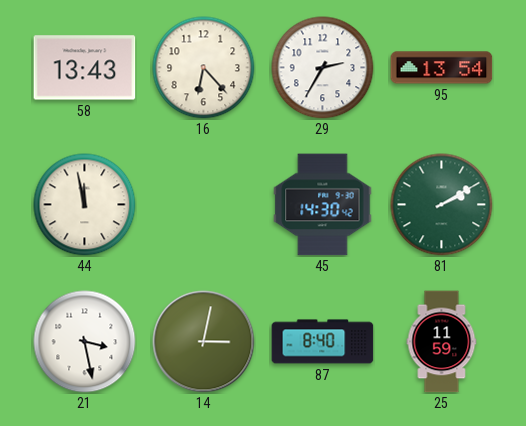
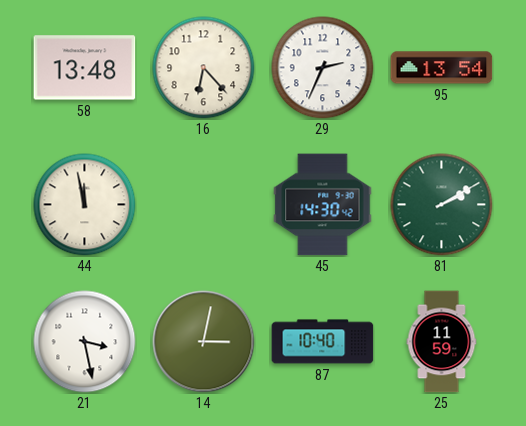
58: 13:43 -> 13:48
29: 2:35 -> 2:34
87: 8:40 -> 10:40
